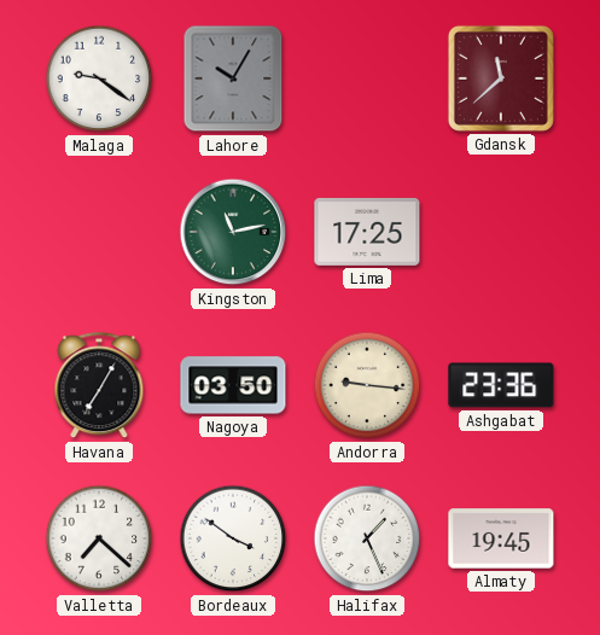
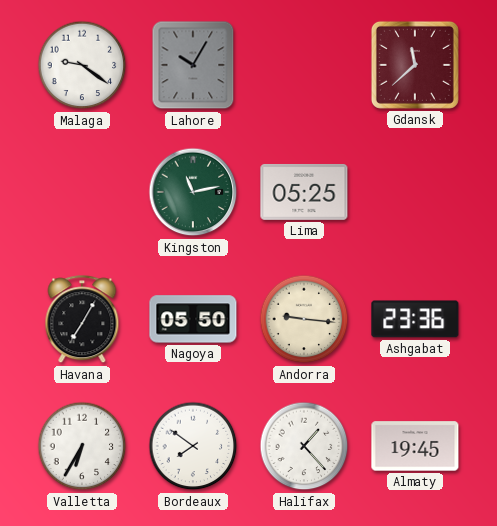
Lima: 17:25 -> 05:25
Nagoya: 03:50 -> 05:50
Valletta: 7:22 -> 6:35
Bordeaux: 3:51 -> 7:51
Halifax: 1:26 -> 1:23
